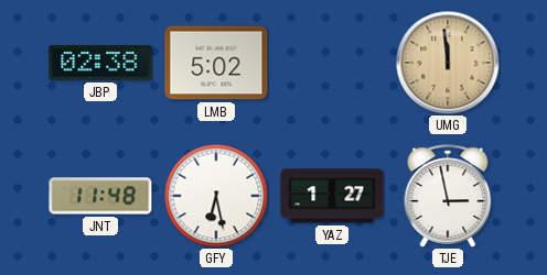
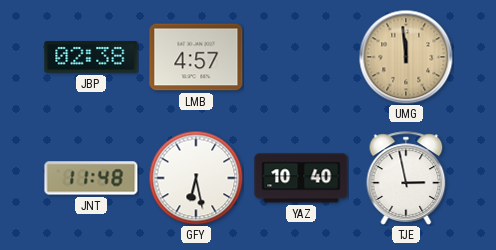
LMB: 5:02 -> 4:57
YAZ: 1:27 -> 10:40
